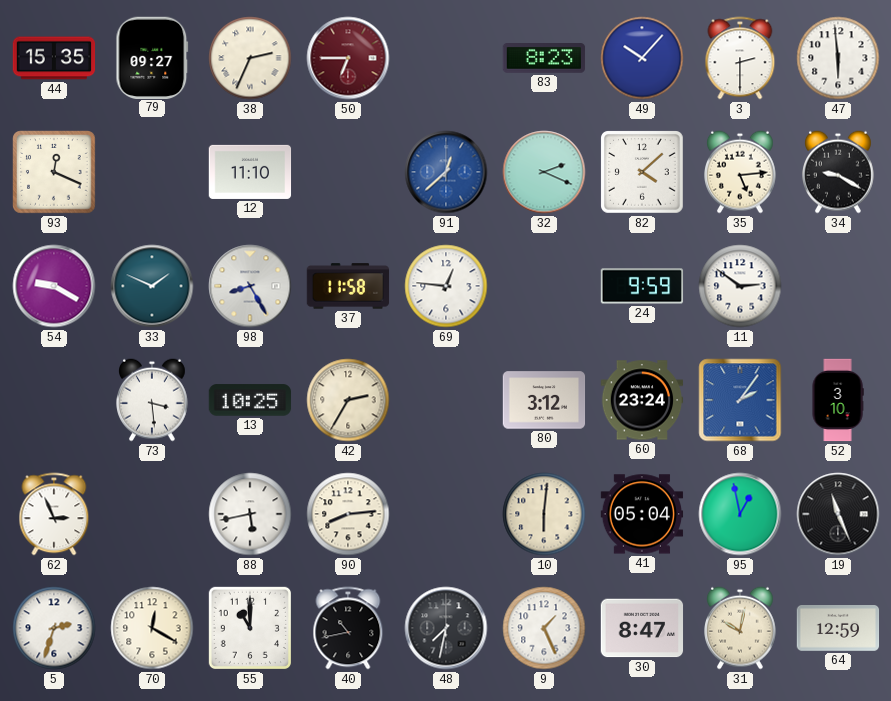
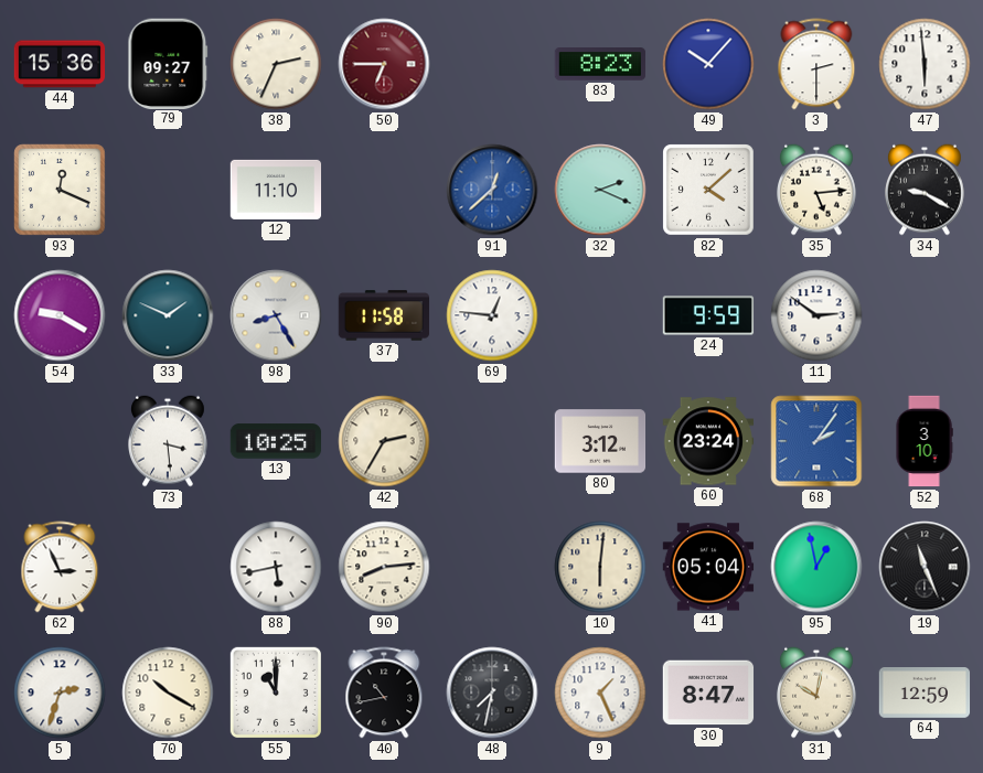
44: 15:35 -> 15:36
70: 12:20 -> 10:20
